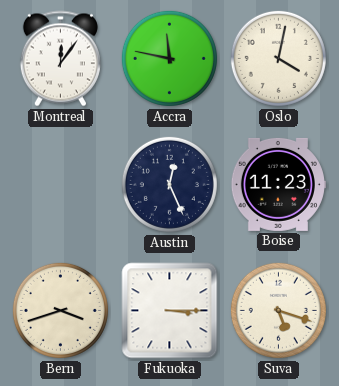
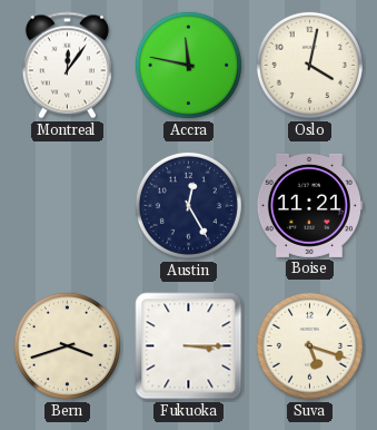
Austin: 12:26 -> 12:25
Boise: 11:23 -> 11:21
